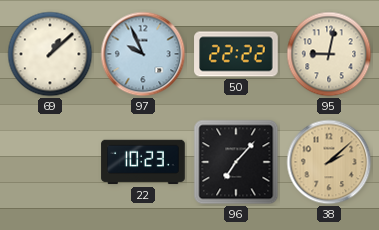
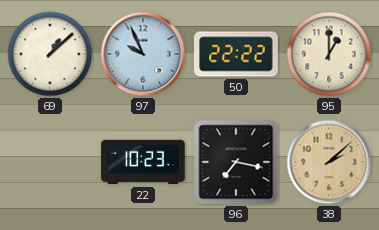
95: 9:02 -> 1:00
96: 7:07 -> 7:17
